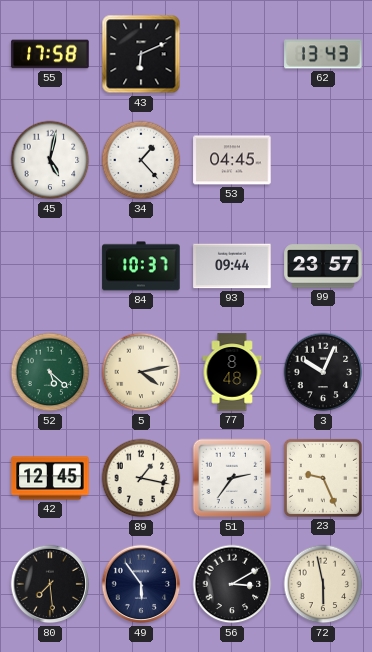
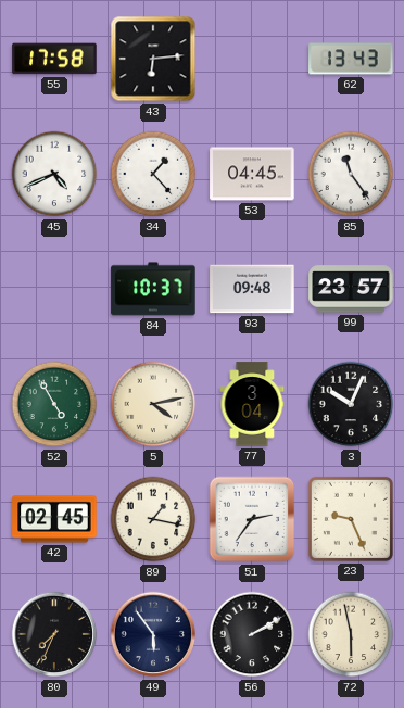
43: 6:11 -> 6:14
45: 5:02 -> 4:41
85: none -> 11:24
93: 09:44 -> 09:48
52: 5:22 -> 4:55
77: 8:48 -> 3:04
42: 12:45 -> 02:45
80: 7:29 -> 7:34
56: 3:10 -> 2:10
